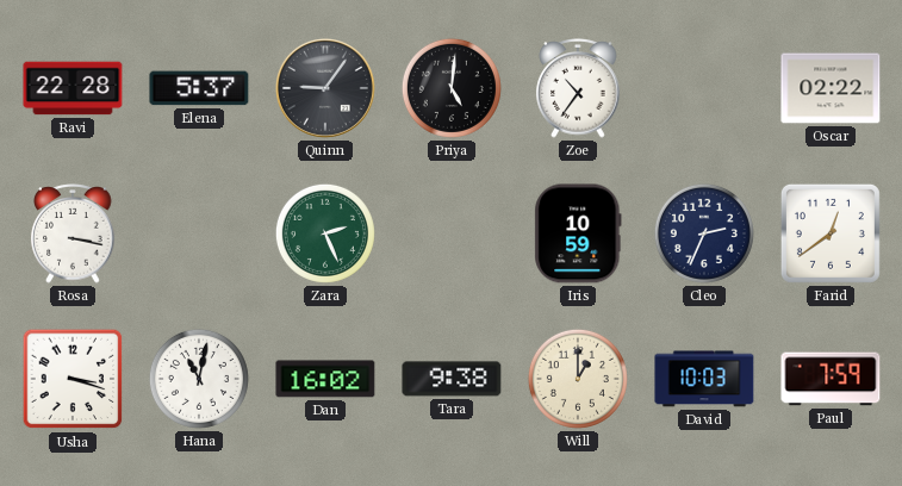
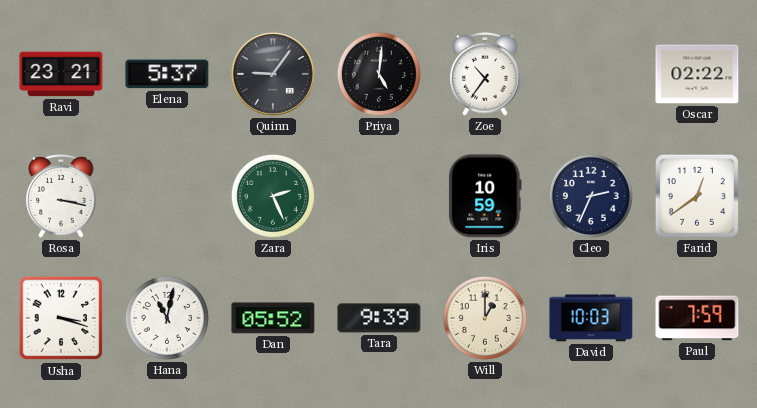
Ravi: 22:28 -> 23:21
Dan: 16:02 -> 05:52
Tara: 9:38 -> 9:39
